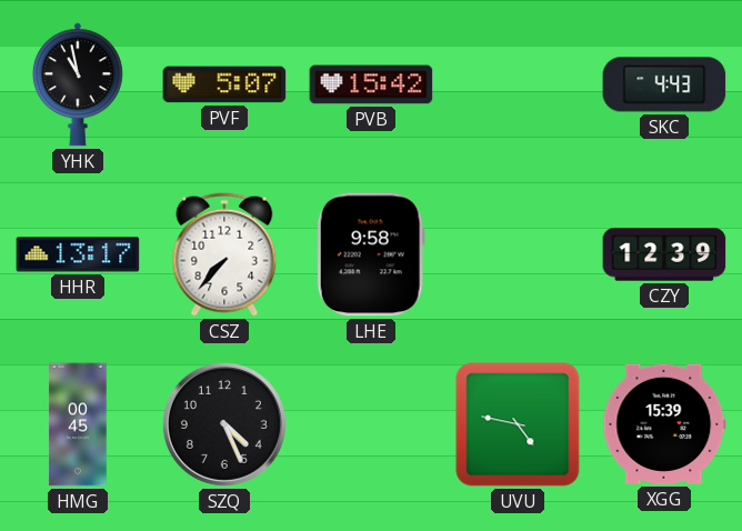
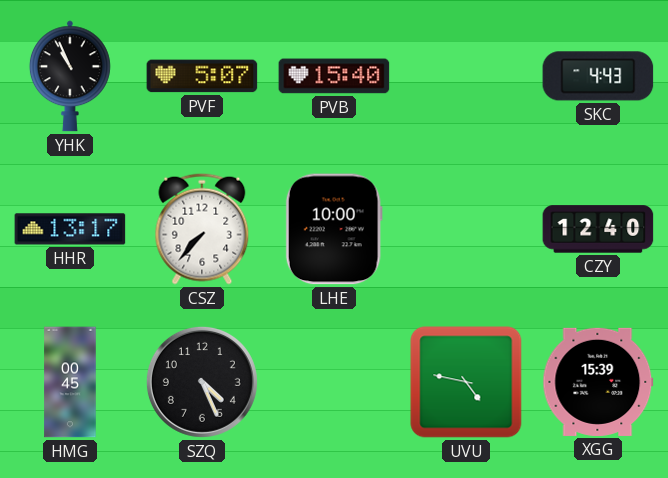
YHK: 10:58 -> 10:56
PVB: 15:42 -> 15:40
LHE: 9:58 -> 10:00
CZY: 12:39 -> 12:40
